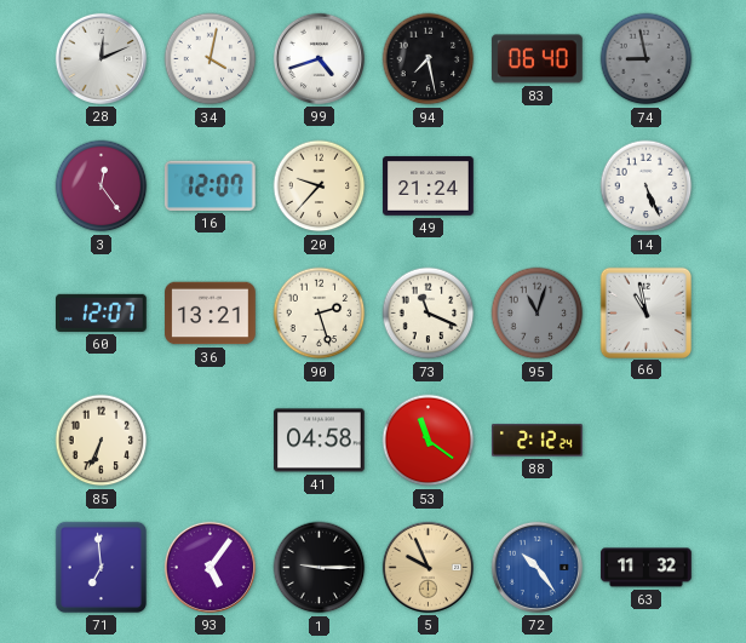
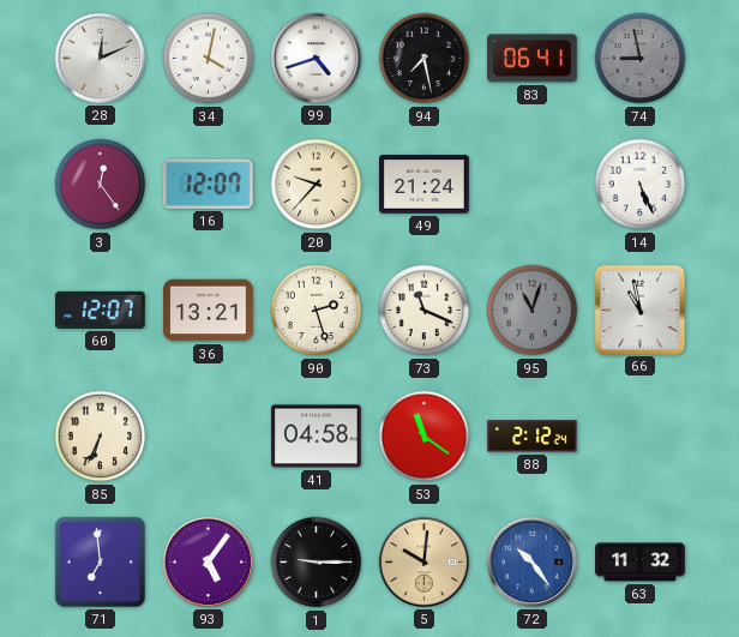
83: 06:40 -> 06:41
5: 9:56 -> 10:01
